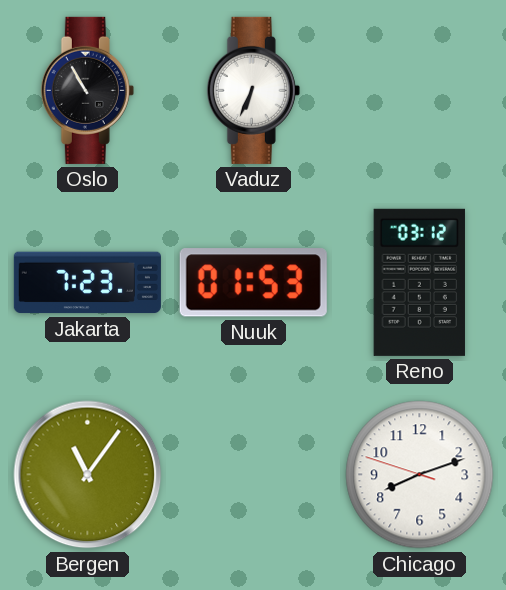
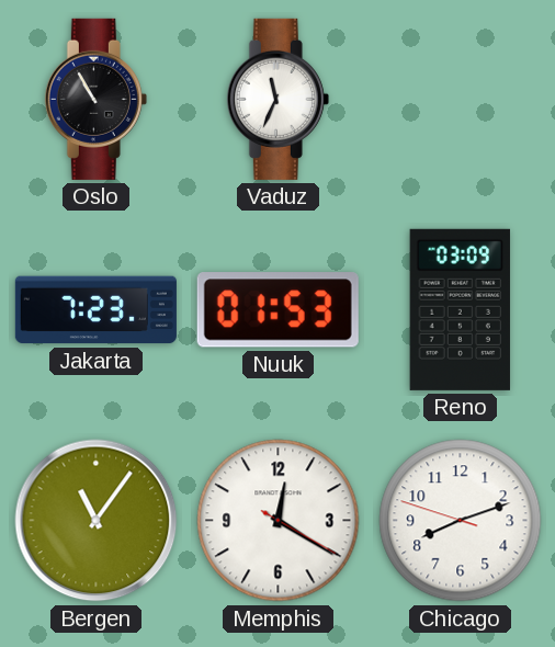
Vaduz: 6:34 -> 11:34
Reno: 03:12 -> 03:09
Memphis: none -> 12:20
